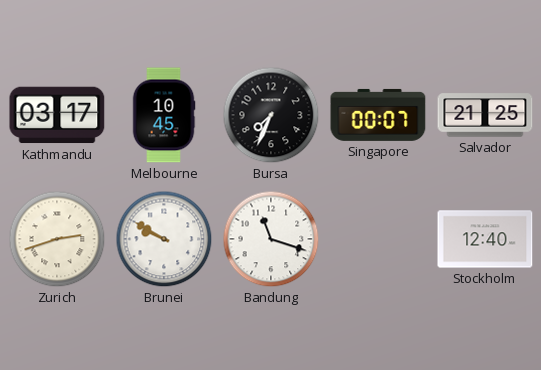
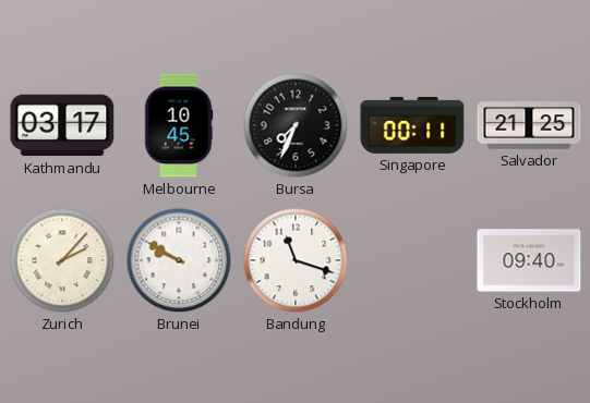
Singapore: 00:07 -> 00:11
Zurich: 2:42 -> 2:07
Stockholm: 12:40 -> 09:40
